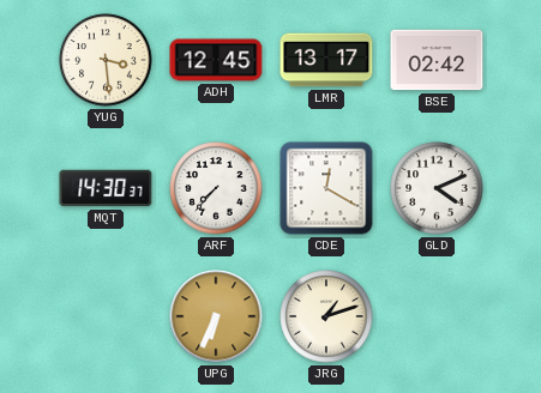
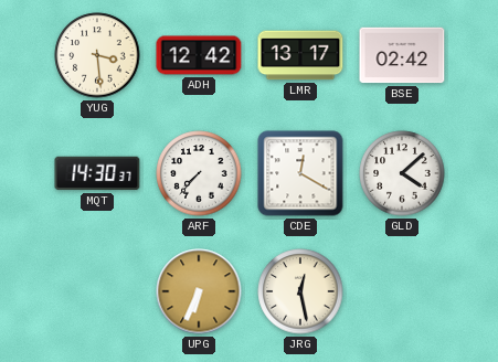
ADH: 12:45 -> 12:42
GLD: 4:11 -> 4:08
JRG: 1:12 -> 12:28
